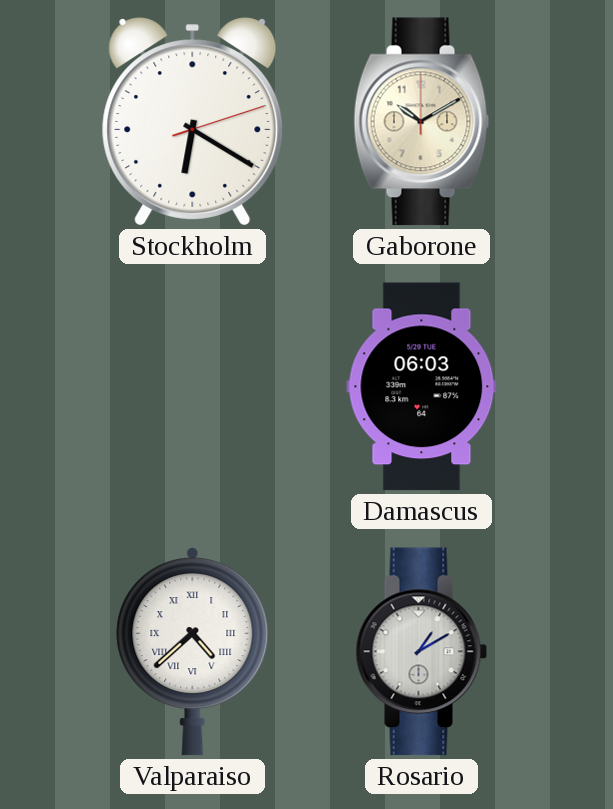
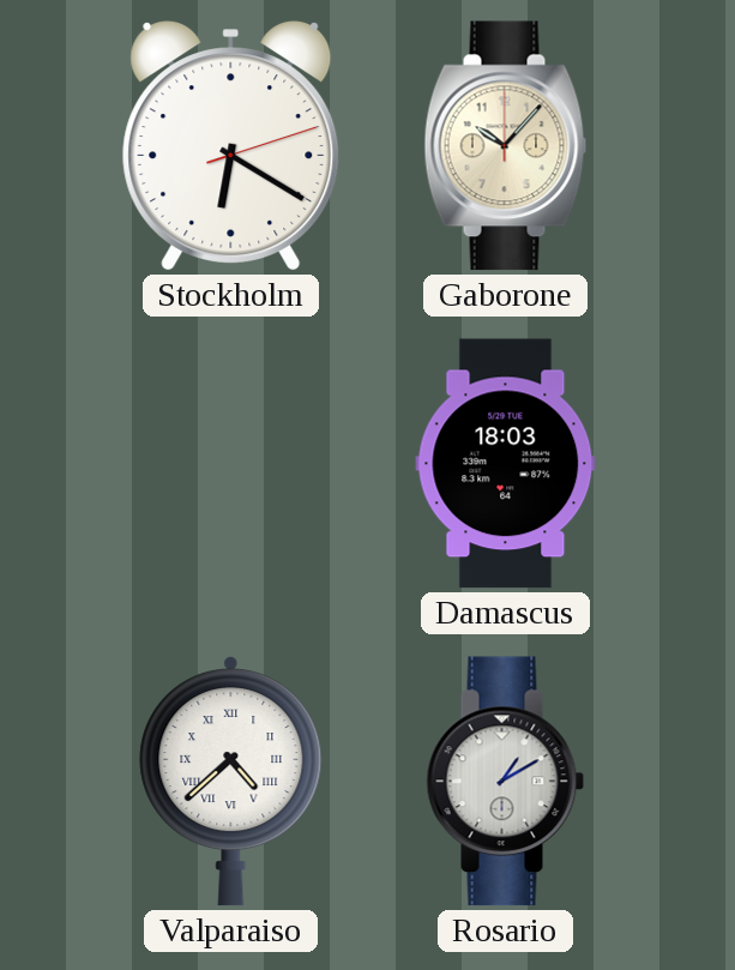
Gaborone: 10:10 -> 10:07
Damascus: 06:03 -> 18:03
